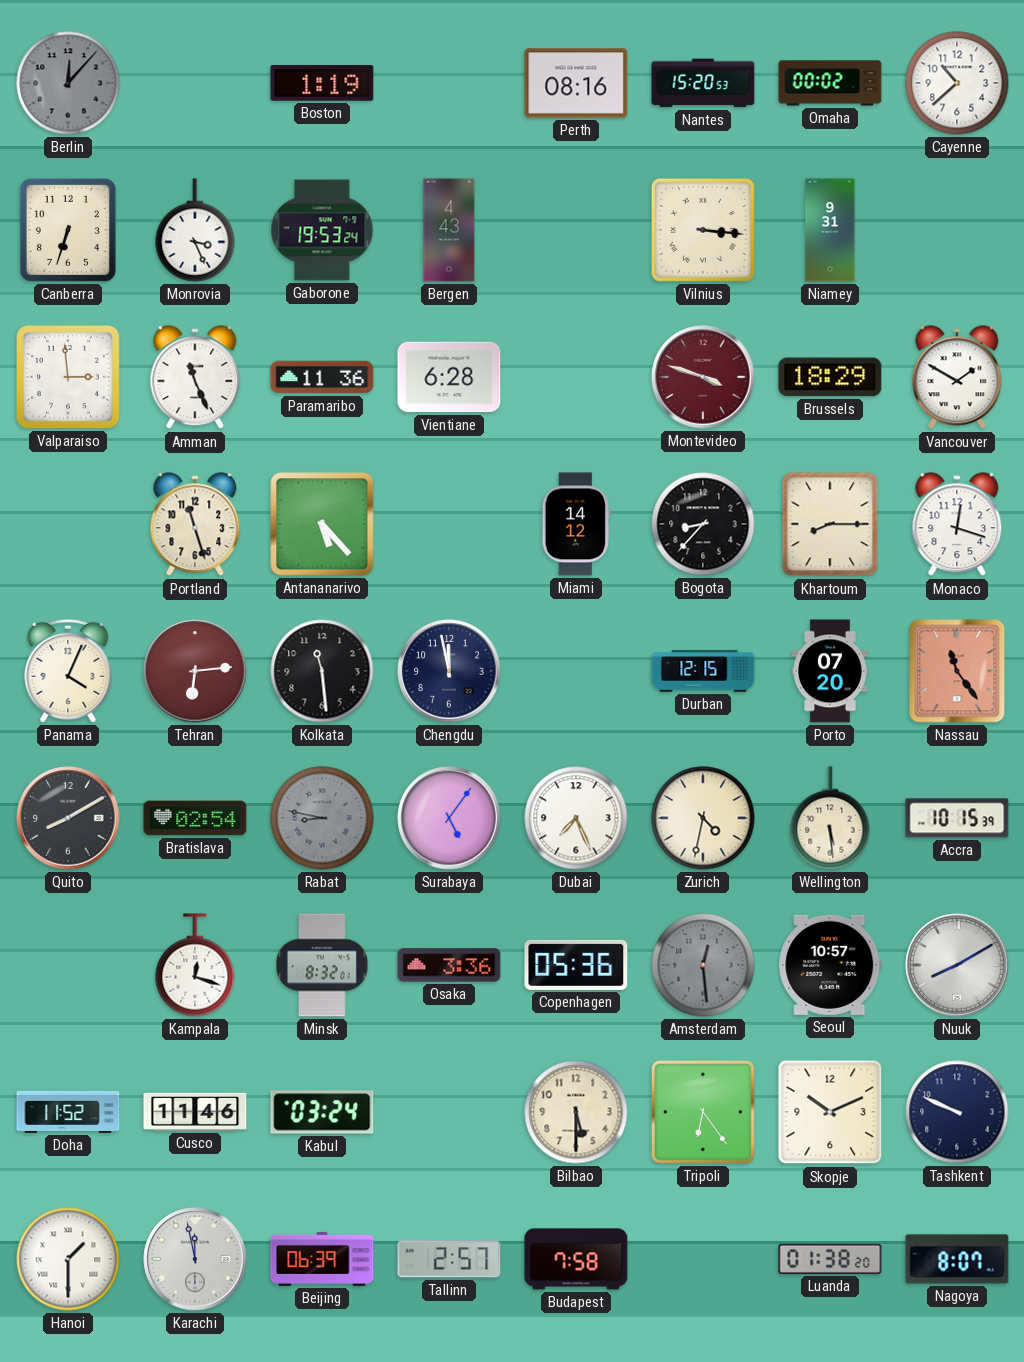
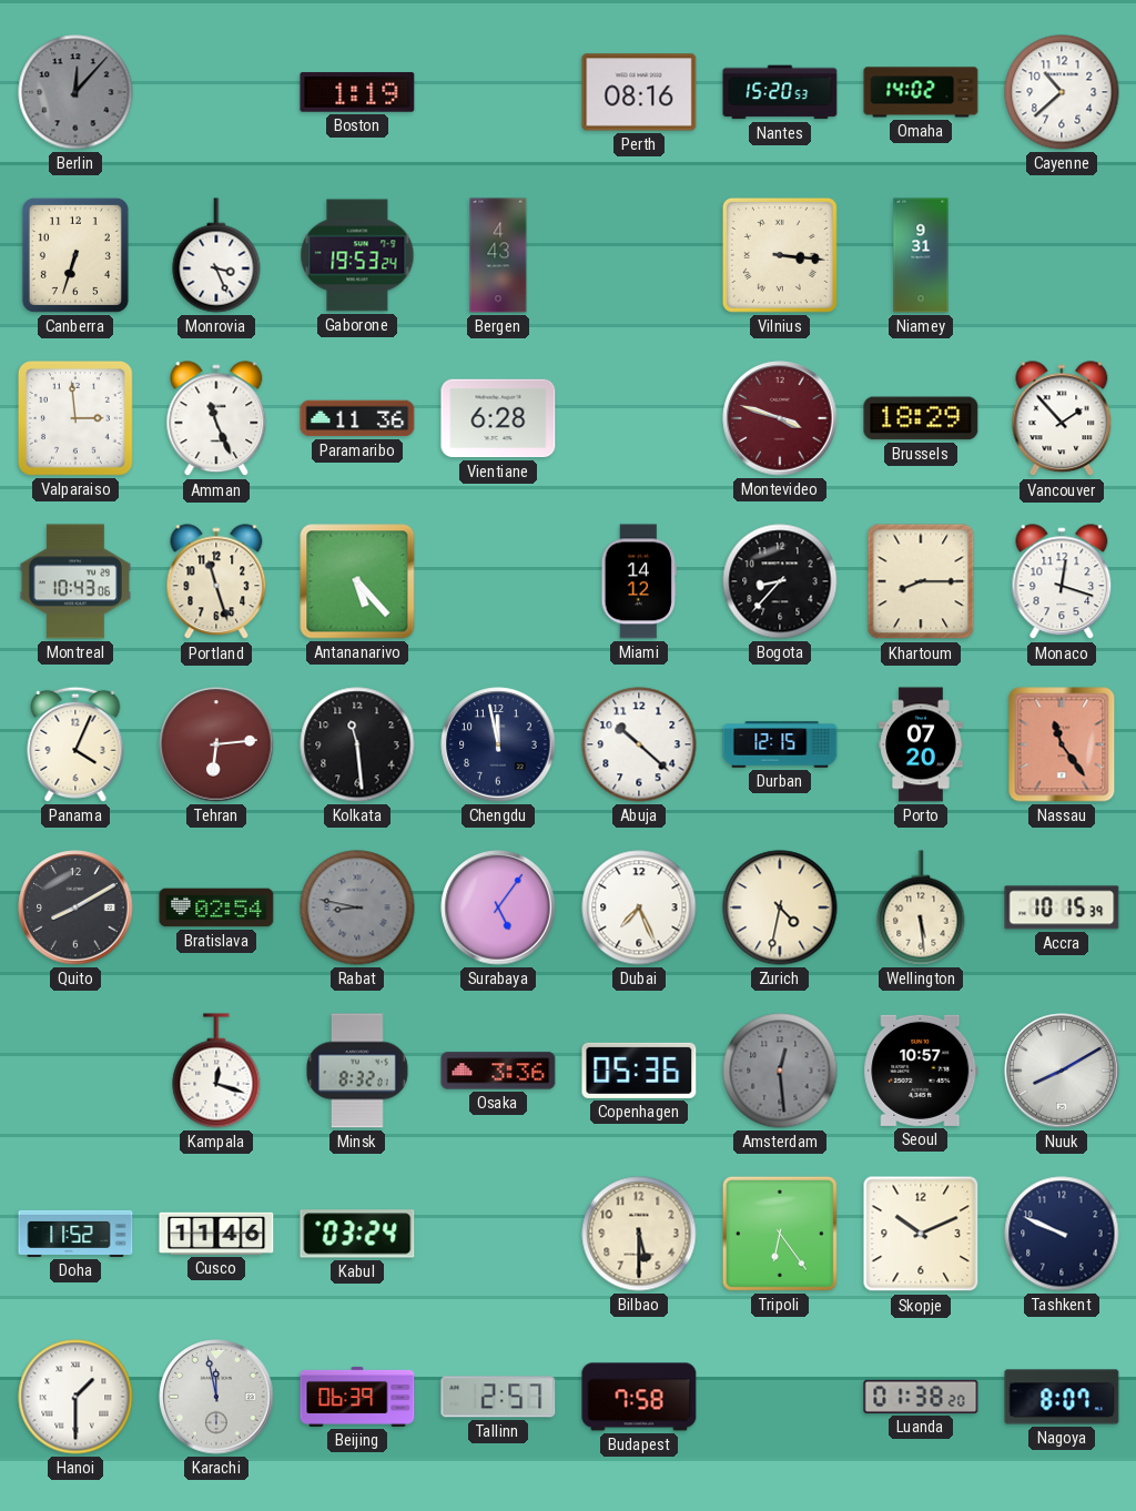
Omaha: 00:02 -> 14:02
Vancouver: 1:50 -> 1:53
Montreal: none -> 10:43
Abuja: none -> 10:22
